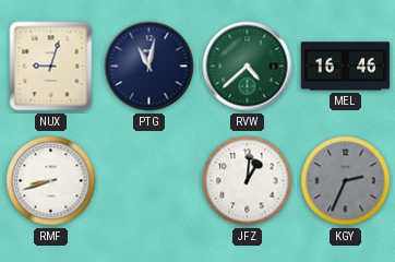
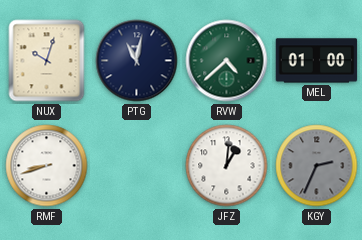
NUX: 9:03 -> 10:03
MEL: 16:46 -> 01:00
